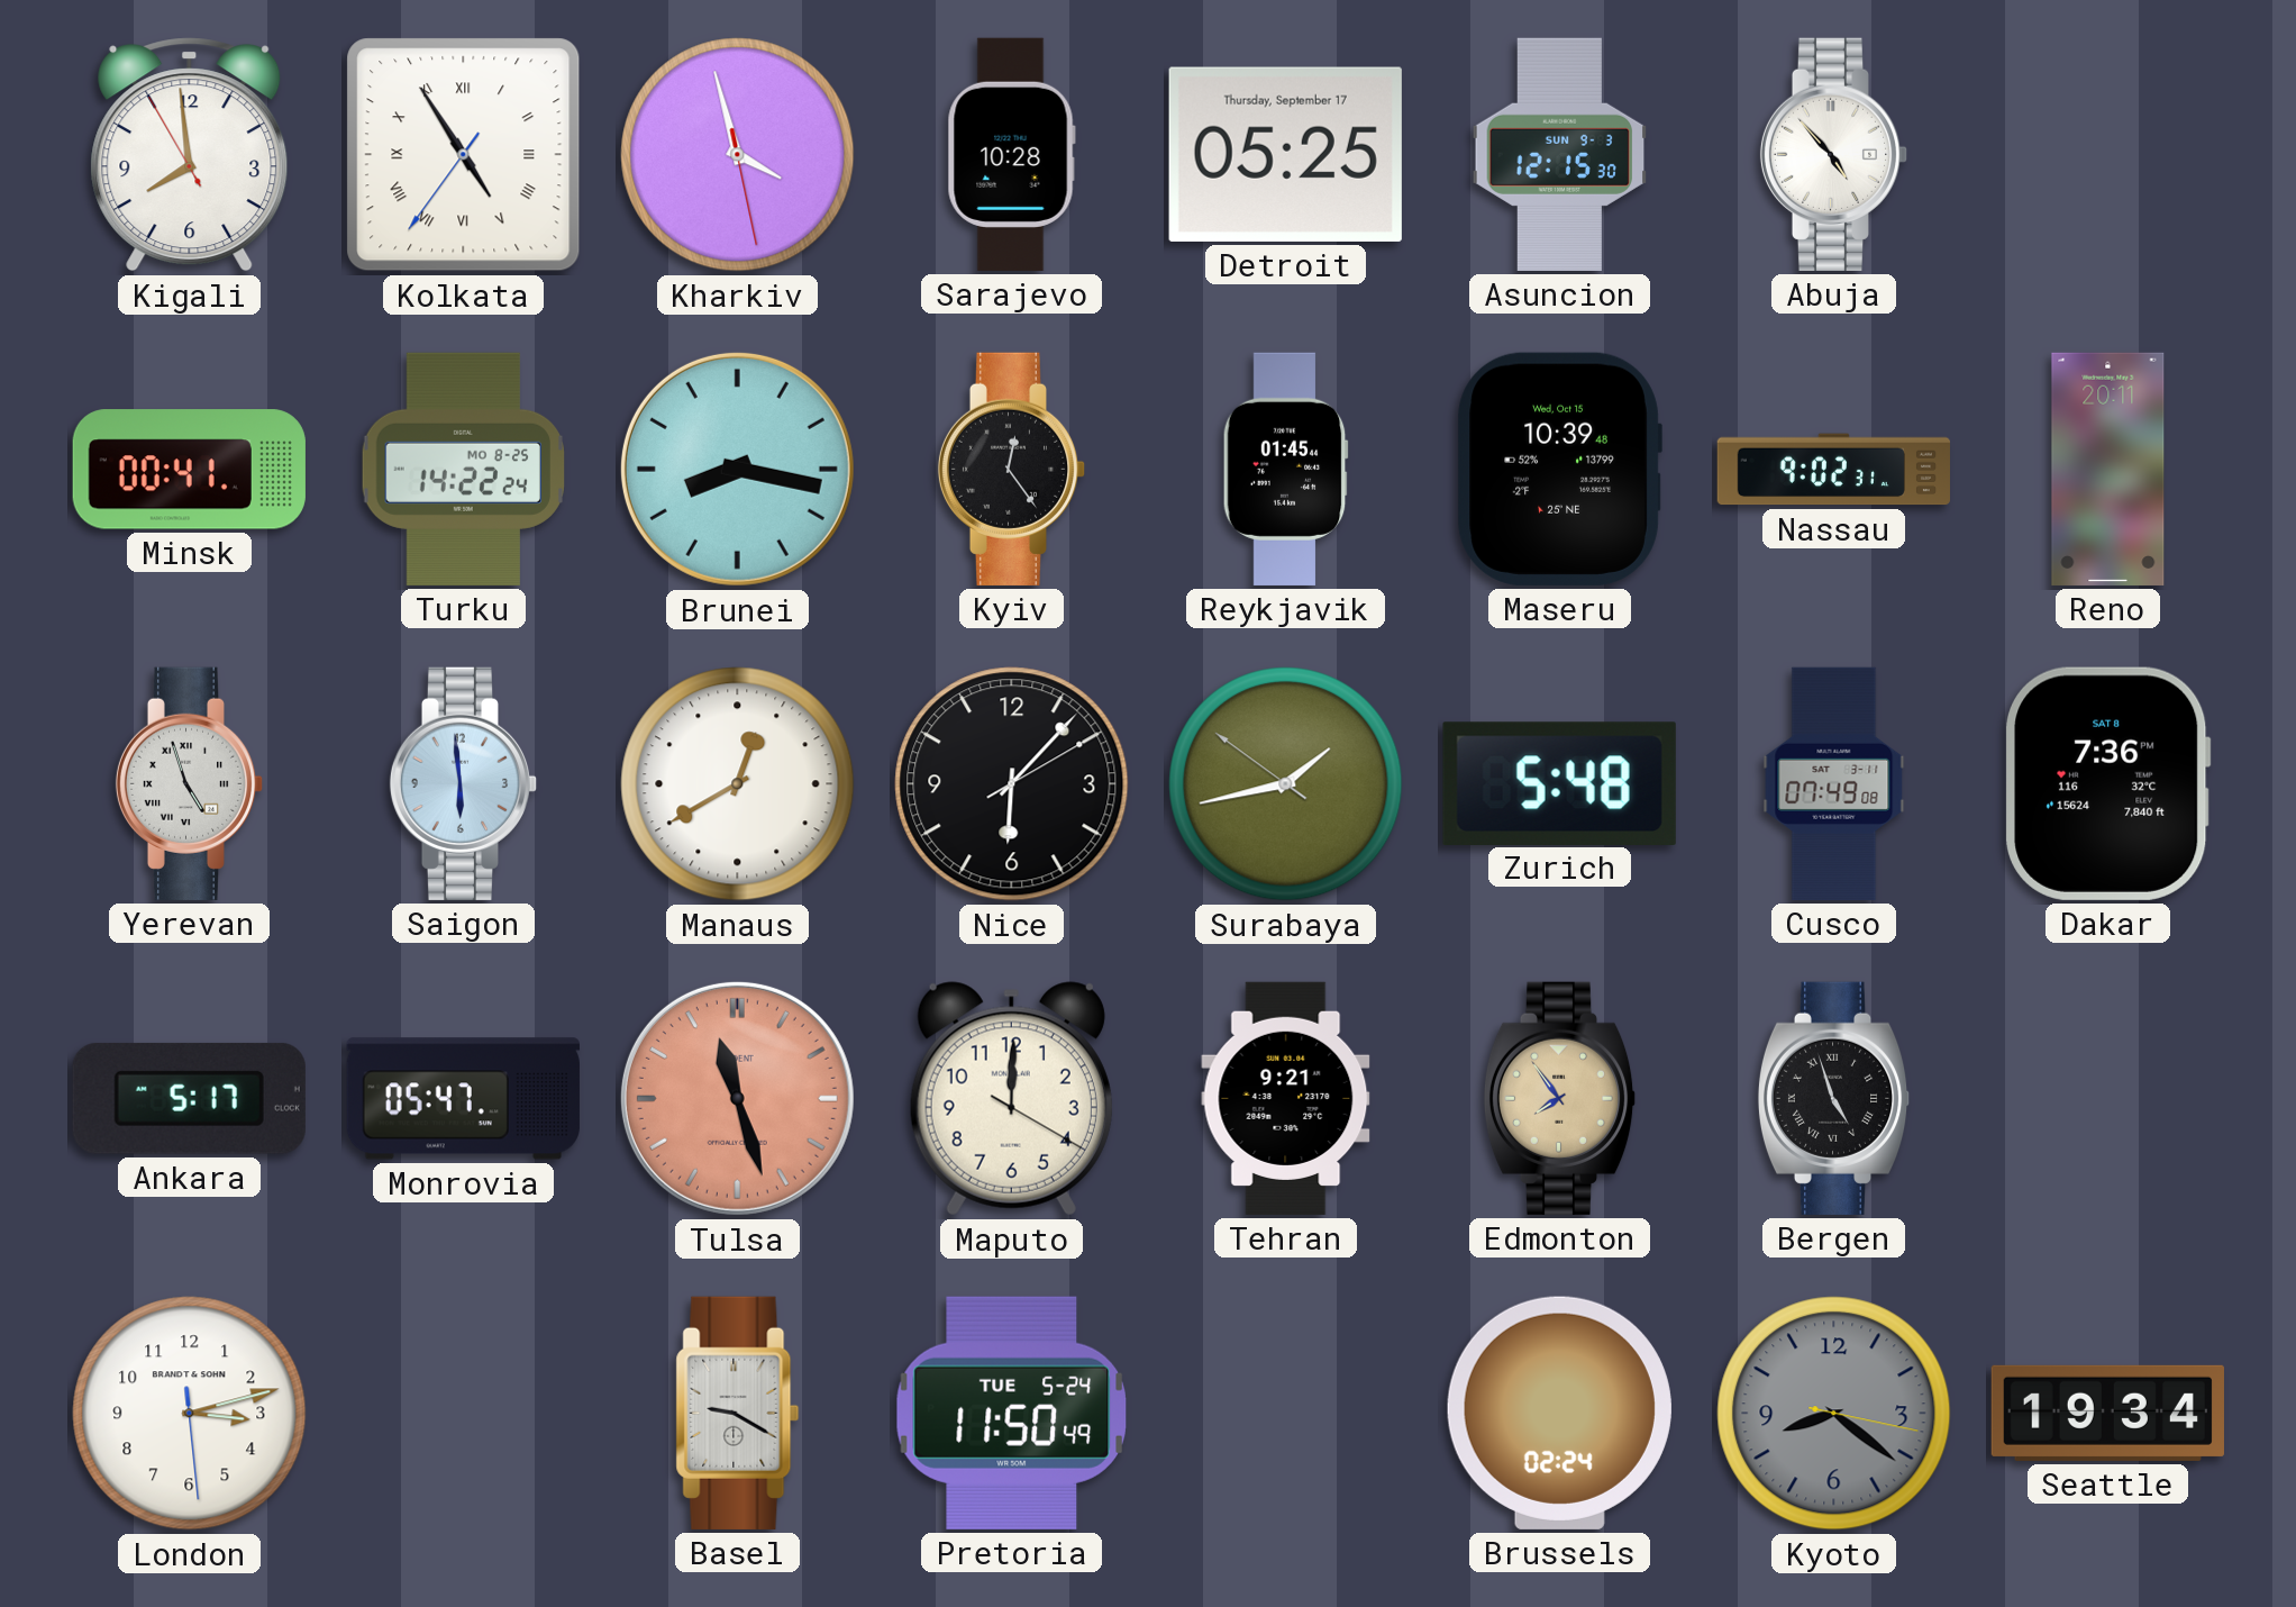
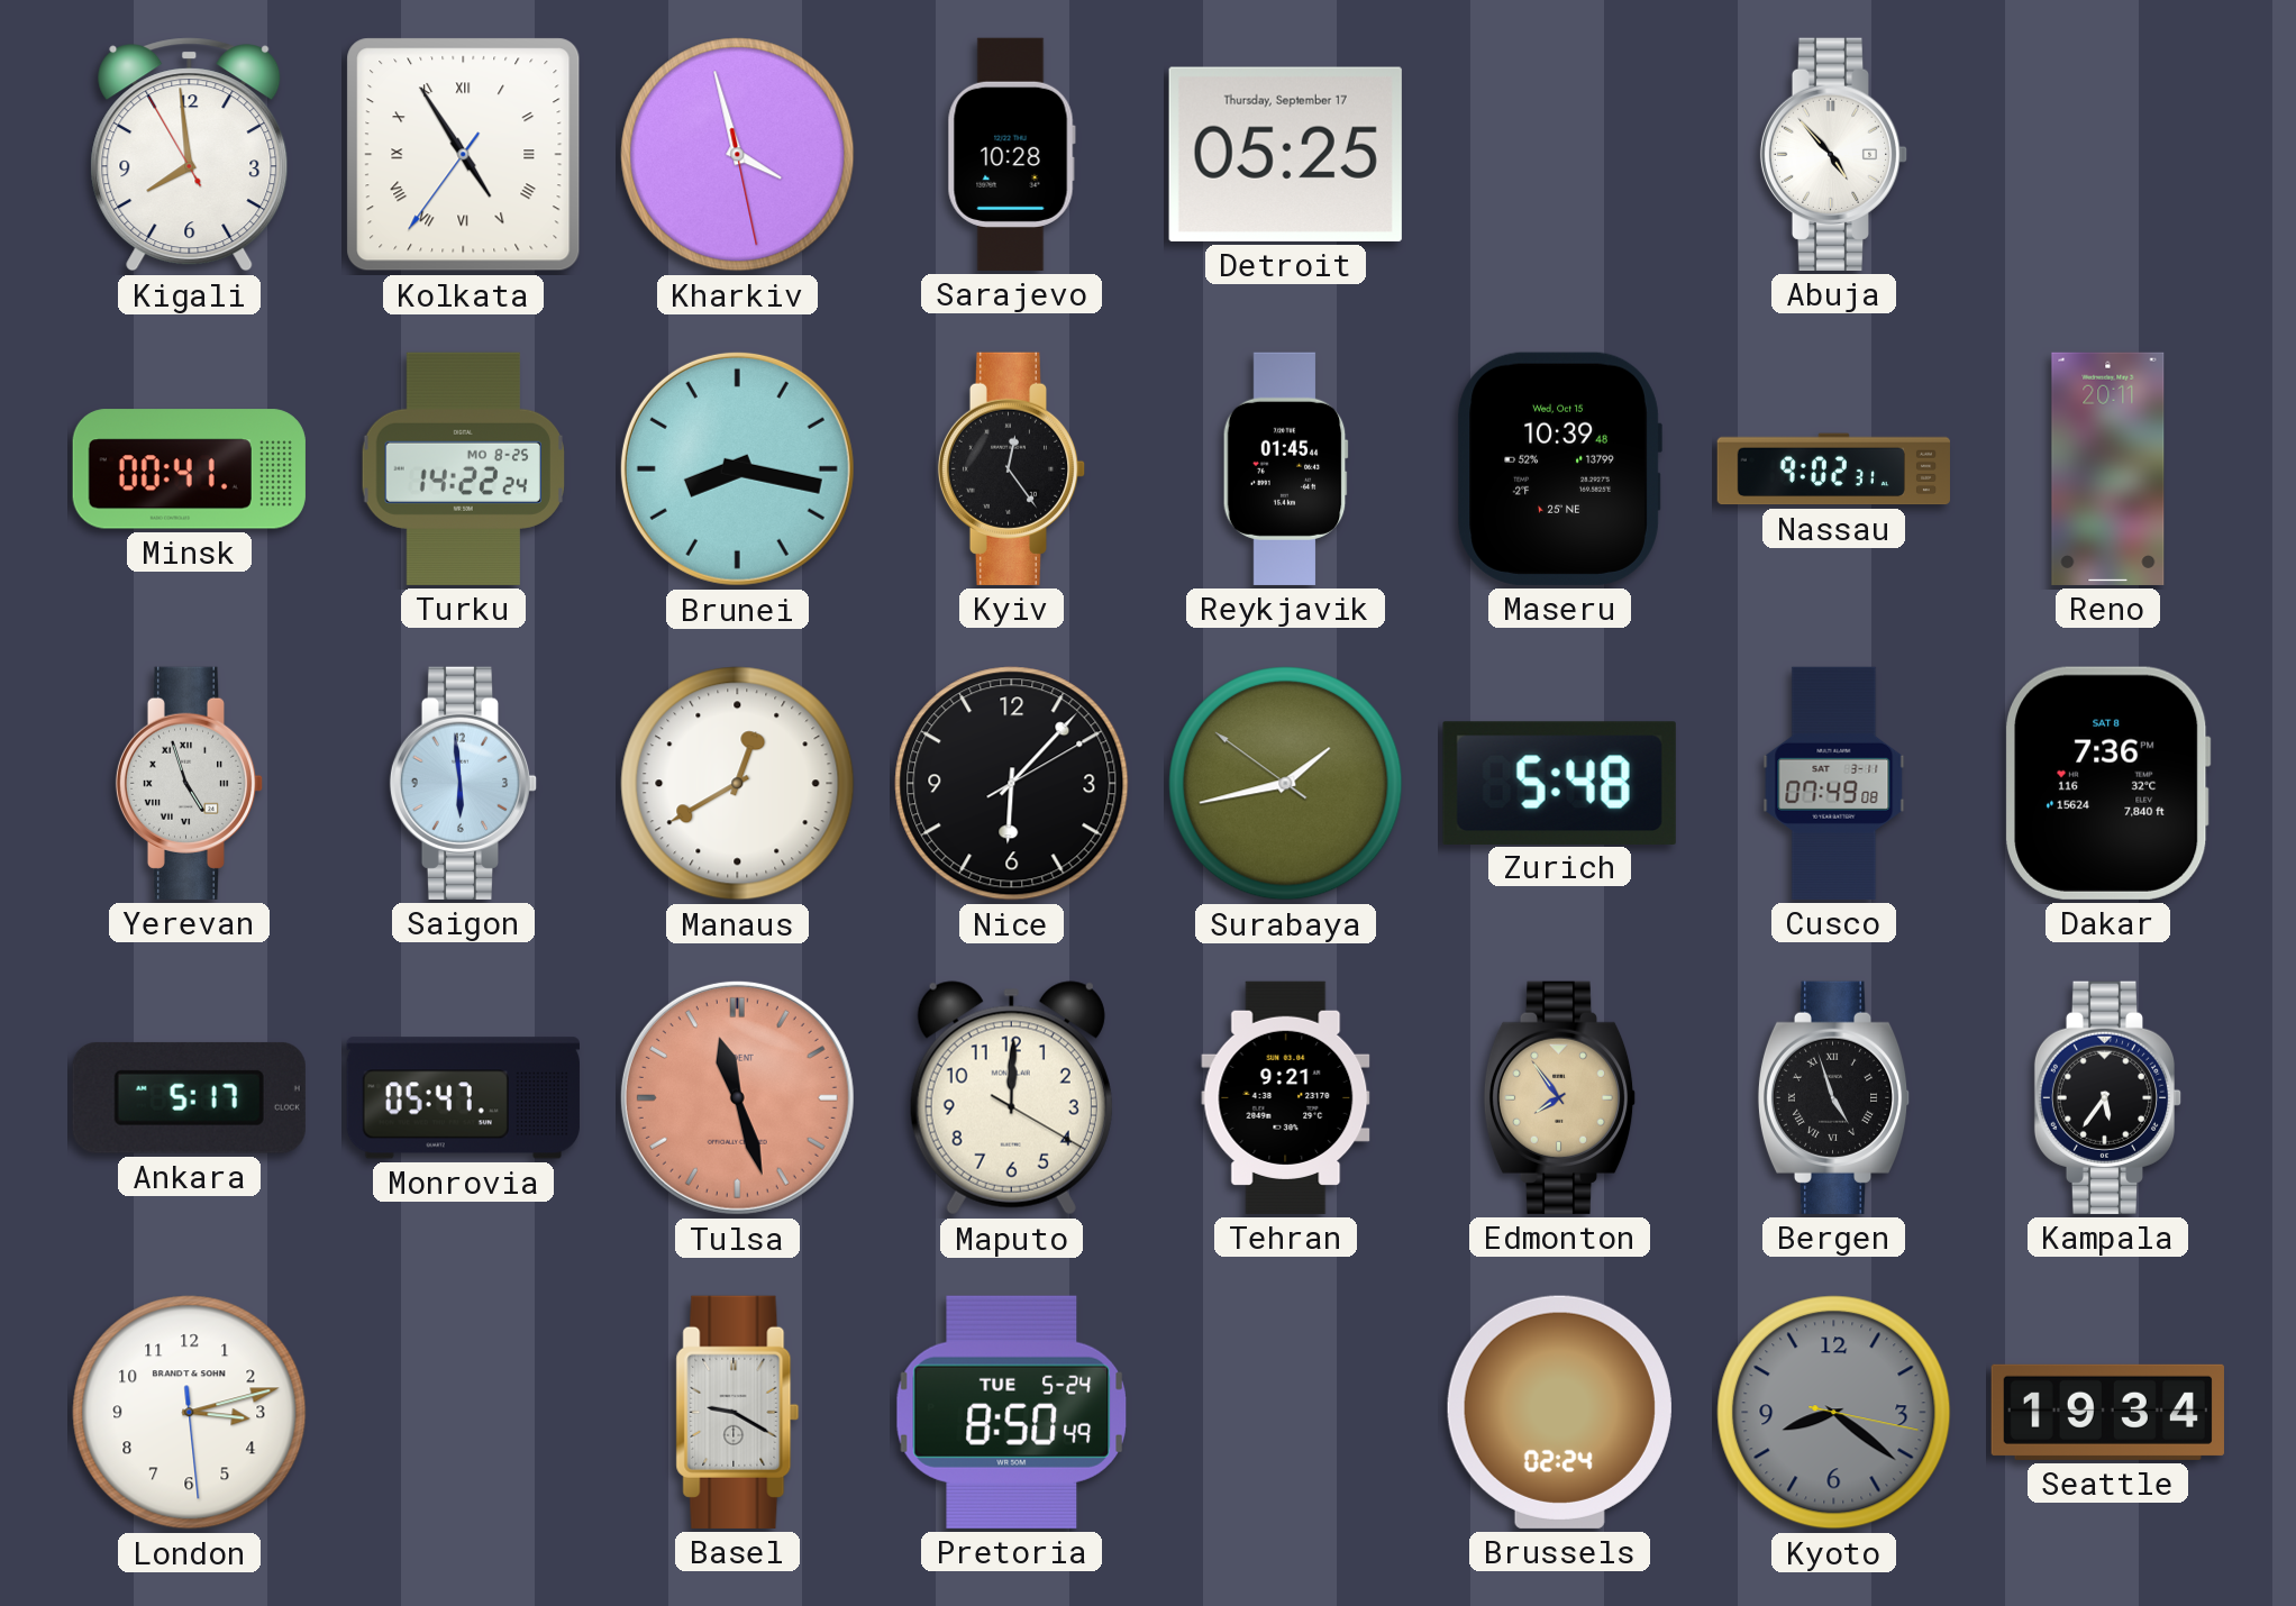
Asuncion: 12:15 -> none
Kampala: none -> 5:36
Pretoria: 11:50 -> 8:50
